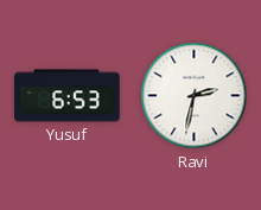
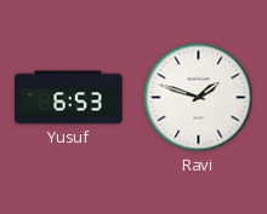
Ravi: 2:32 -> 1:48
